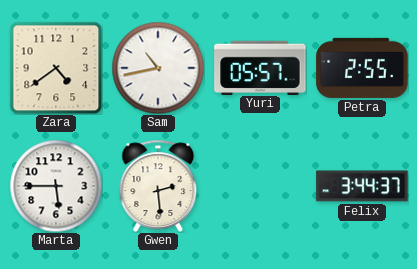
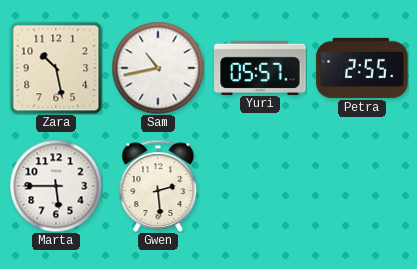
Zara: 4:39 -> 10:28
Felix: 3:44 -> none
